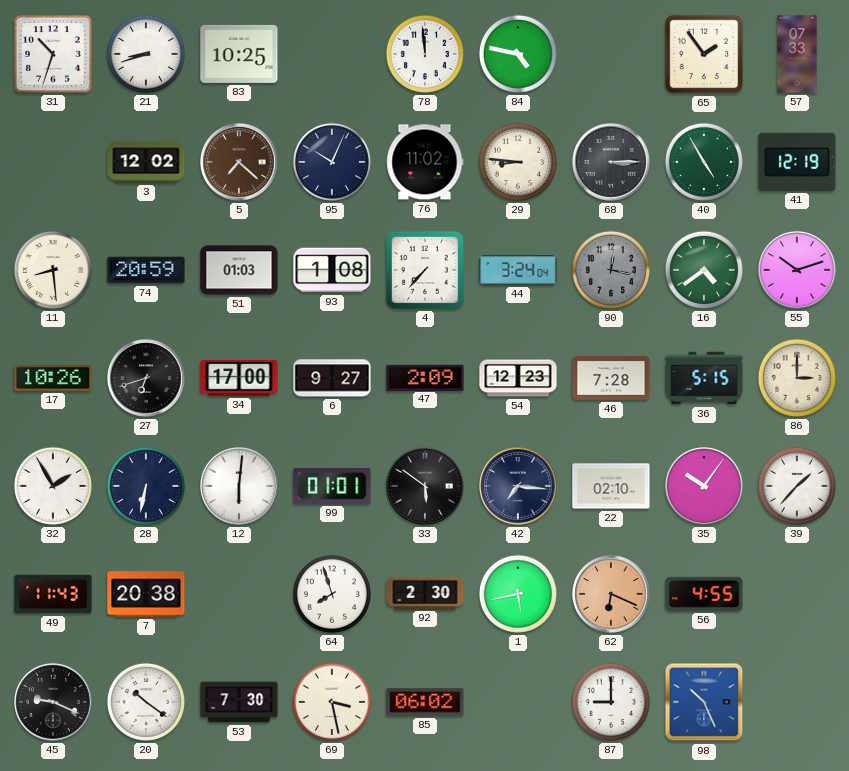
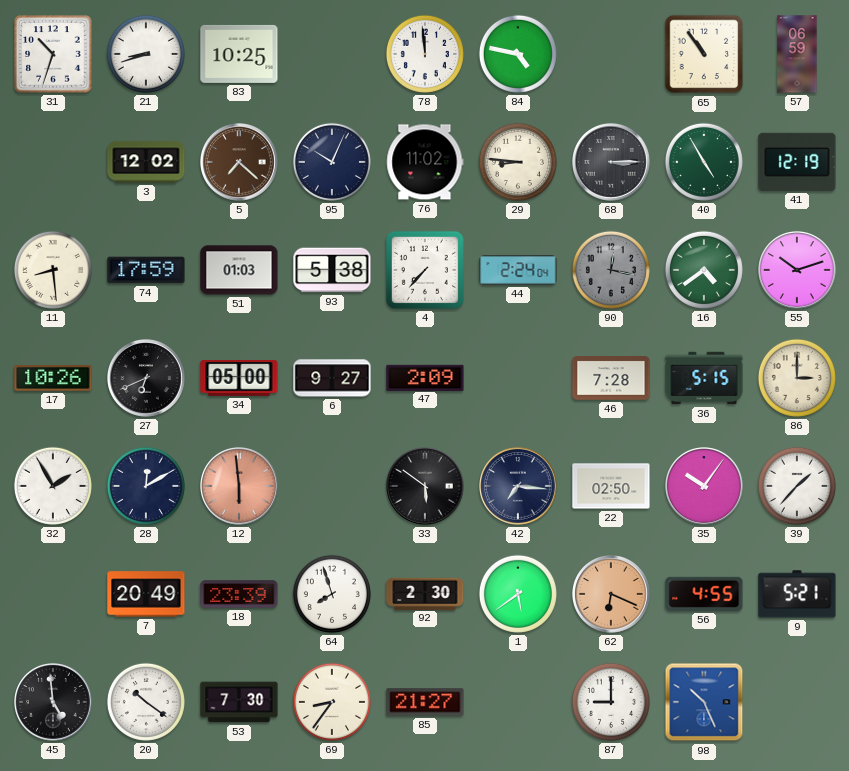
65: 1:54 -> 10:54
57: 07:33 -> 06:59
74: 20:59 -> 17:59
93: 1:08 -> 5:38
44: 3:24 -> 2:24
27: 6:42 -> 6:41
34: 17:00 -> 05:00
54: 12:23 -> none
28: 6:32 -> 12:10
12: 6:01 -> 5:59
12 dial: white -> salmon
99: 01:01 -> none
22: 02:10 -> 02:50
49: 11:43 -> none
7: 20:38 -> 20:49
18: none -> 23:39
1: 5:43 -> 5:39
9: none -> 5:21
45: 9:19 -> 4:59
69: 3:28 -> 8:36
85: 06:02 -> 21:27
